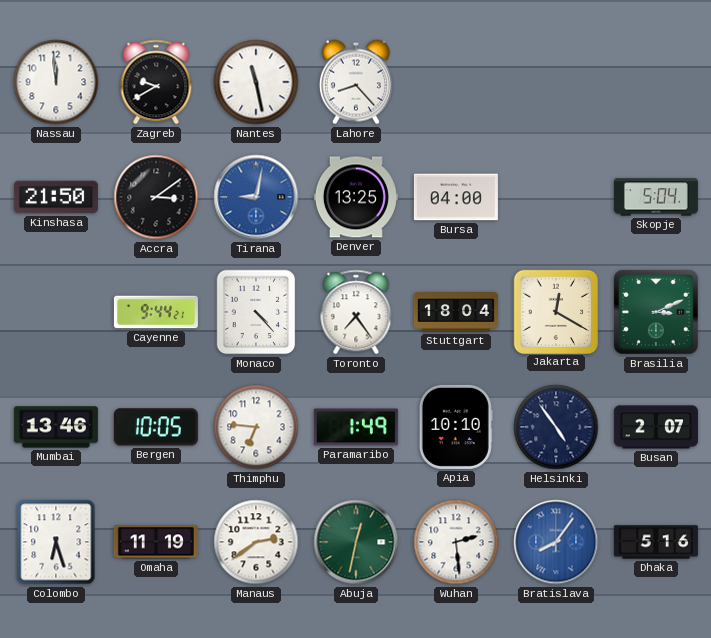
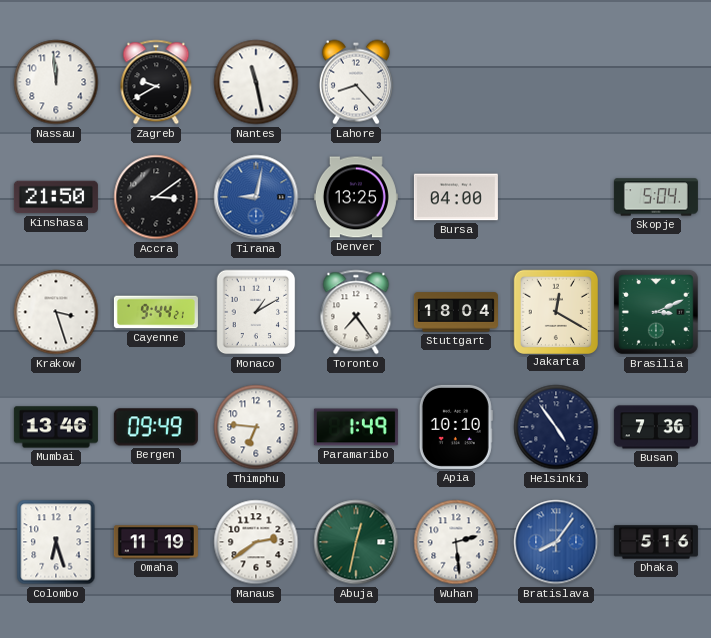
Krakow: none -> 3:27
Monaco: 4:23 -> 1:10
Bergen: 10:05 -> 09:49
Busan: 2:07 -> 7:36
